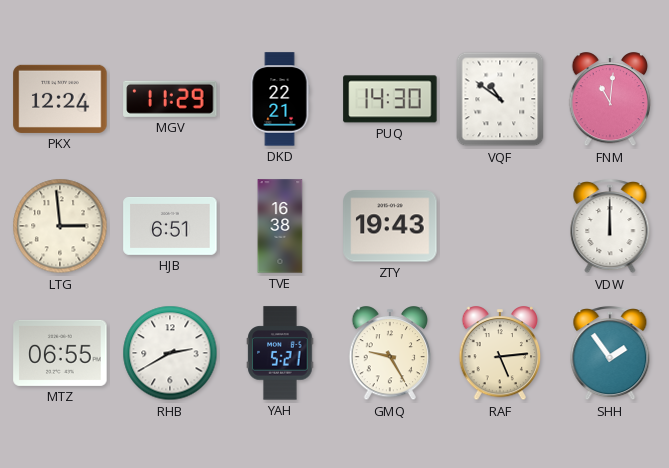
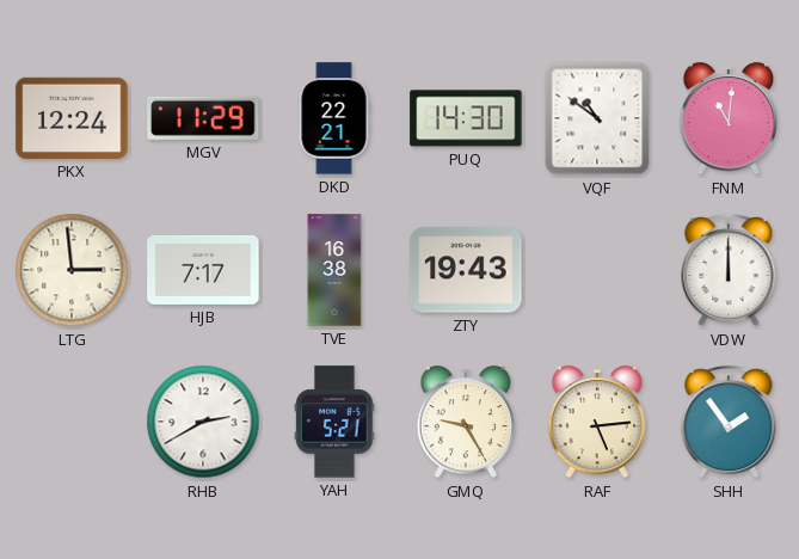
HJB: 6:51 -> 7:17
MTZ: 06:55 -> none
